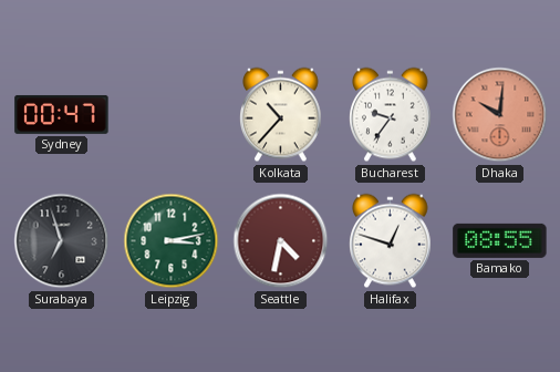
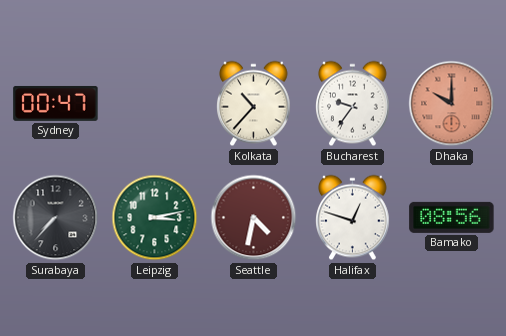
Dhaka: 10:01 -> 10:00
Surabaya: 6:57 -> 7:37
Bamako: 08:55 -> 08:56
